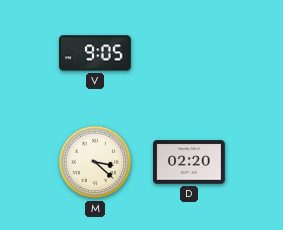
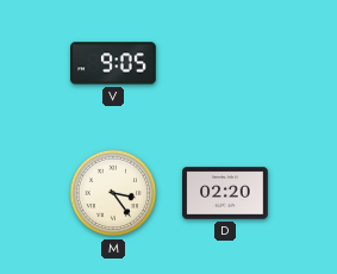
M: 3:22 -> 3:24
